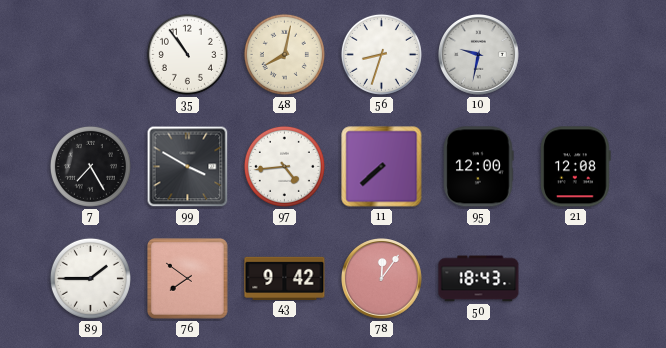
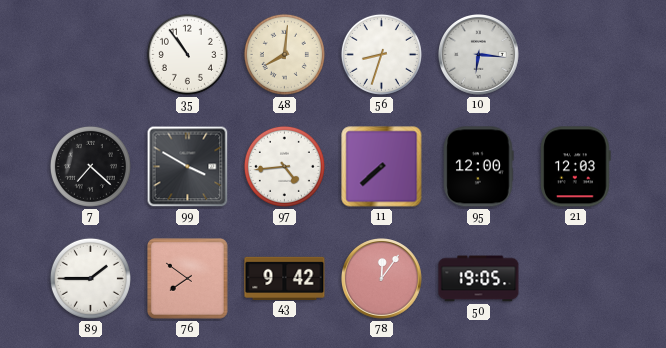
48: 8:02 -> 8:01
10: 9:32 -> 6:16
7: 7:25 -> 7:22
21: 12:08 -> 12:03
50: 18:43 -> 19:05
